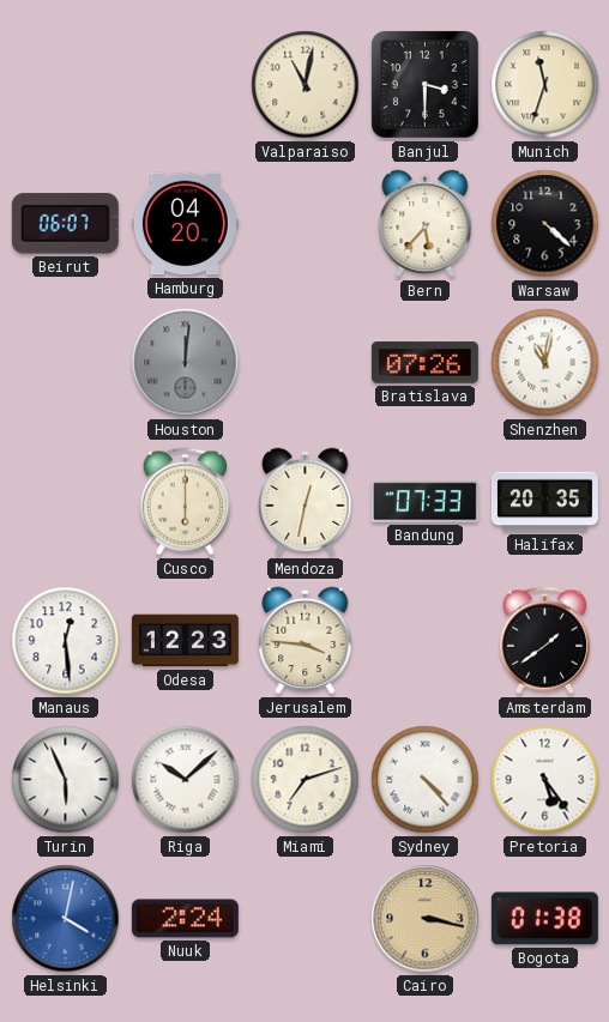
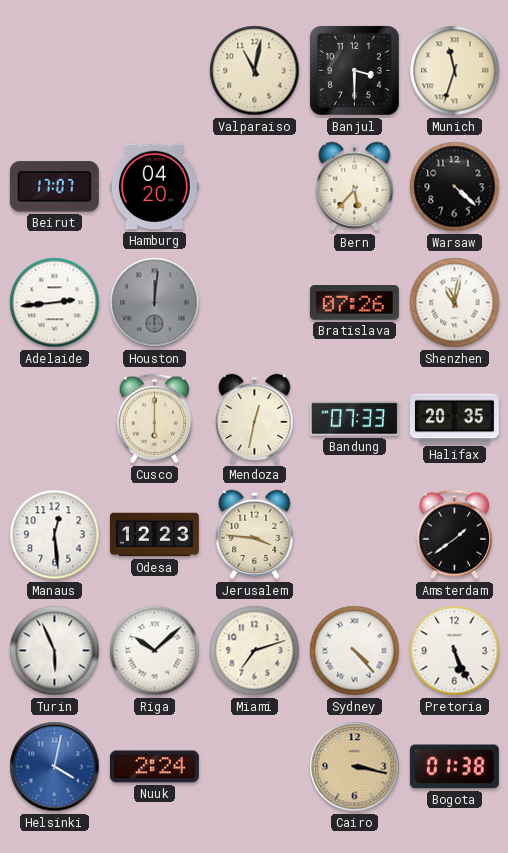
Beirut: 06:07 -> 17:07
Adelaide: none -> 2:44
Pretoria: 5:24 -> 5:26
